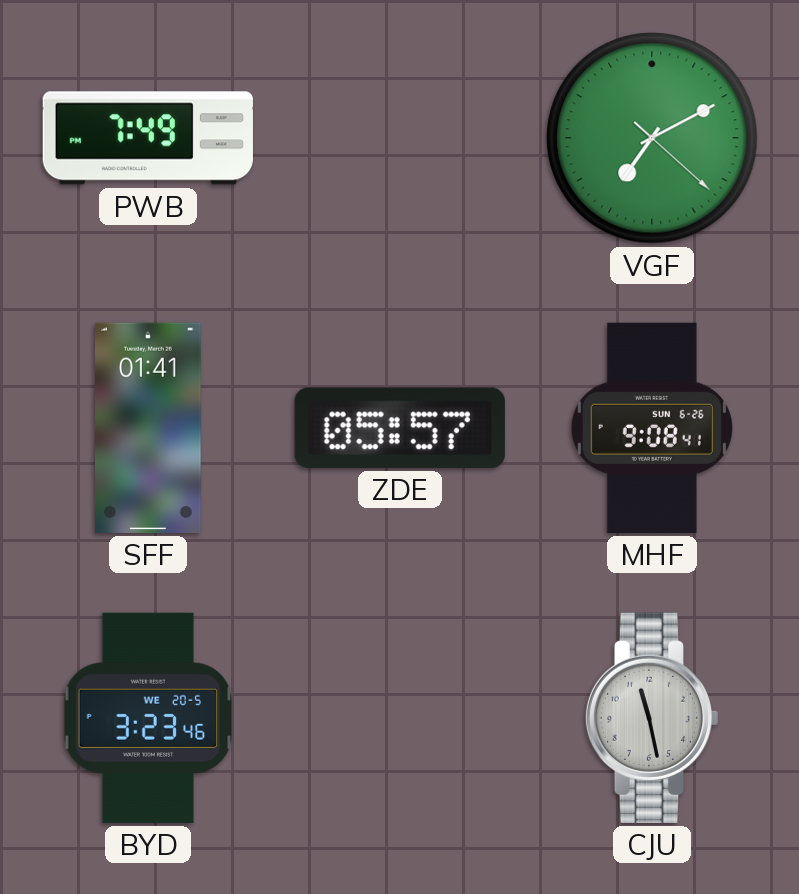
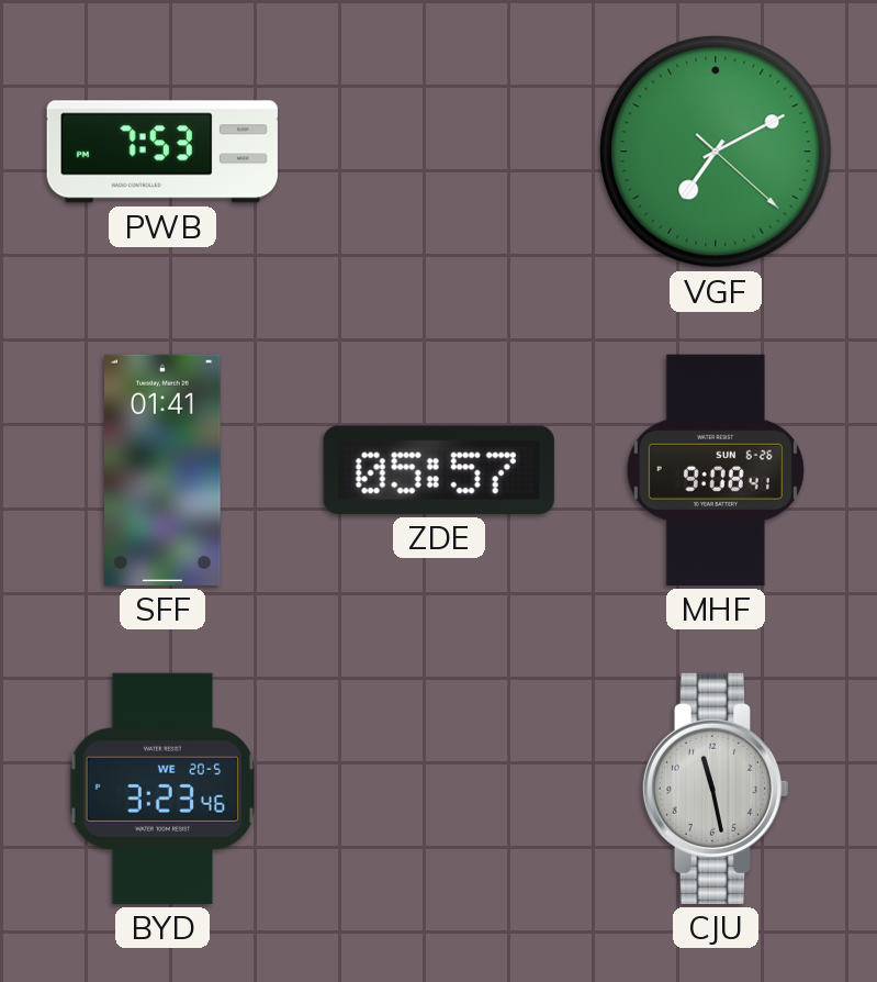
PWB: 7:49 -> 7:53
